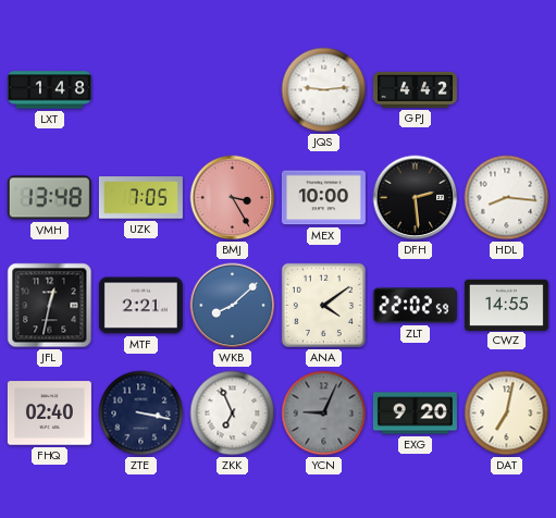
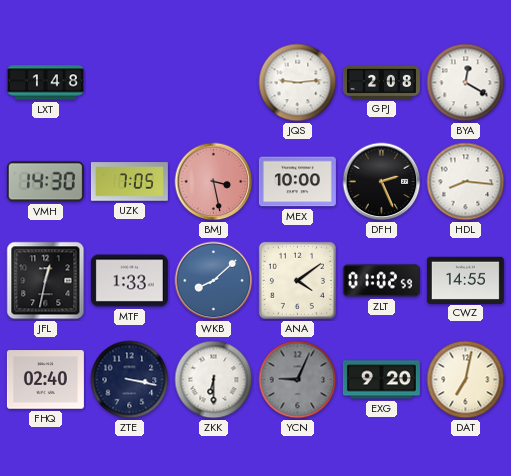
GPJ: 4:42 -> 2:08
BYA: none -> 12:20
VMH: 13:48 -> 14:30
BMJ: 3:25 -> 3:28
DFH: 2:29 -> 2:26
MTF: 2:21 -> 1:33
ZLT: 22:02 -> 01:02
ZKK: 6:56 -> 6:30
